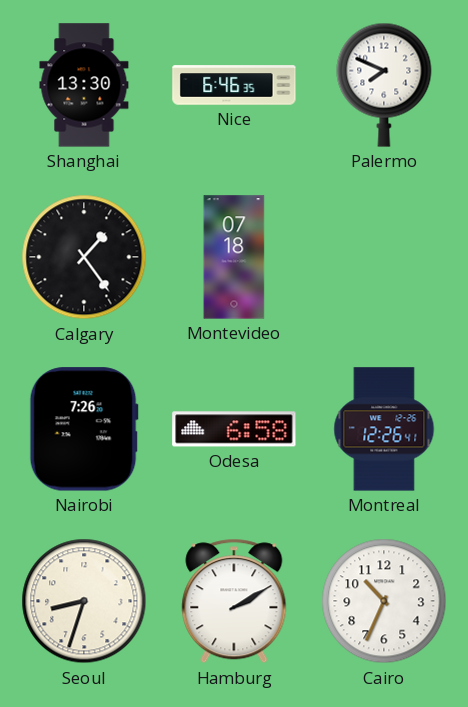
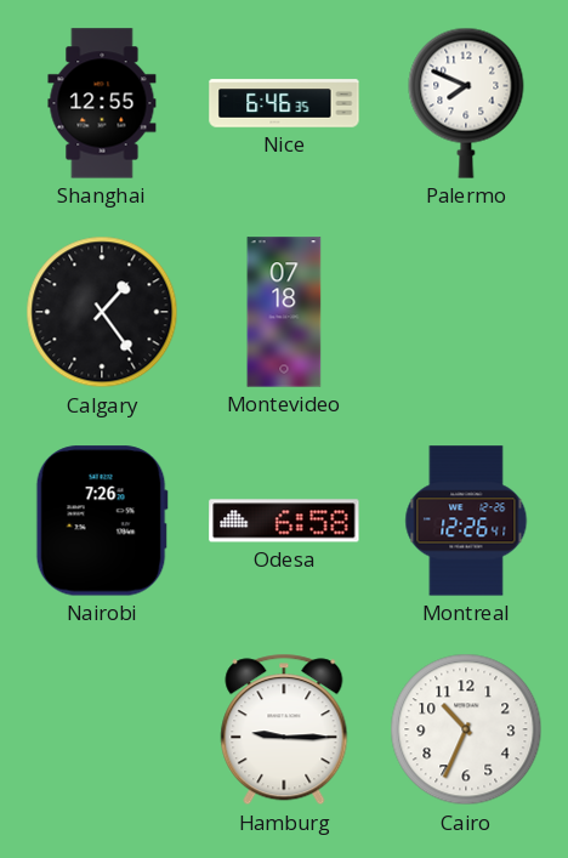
Shanghai: 13:30 -> 12:55
Seoul: 8:33 -> none
Hamburg: 2:10 -> 9:15
